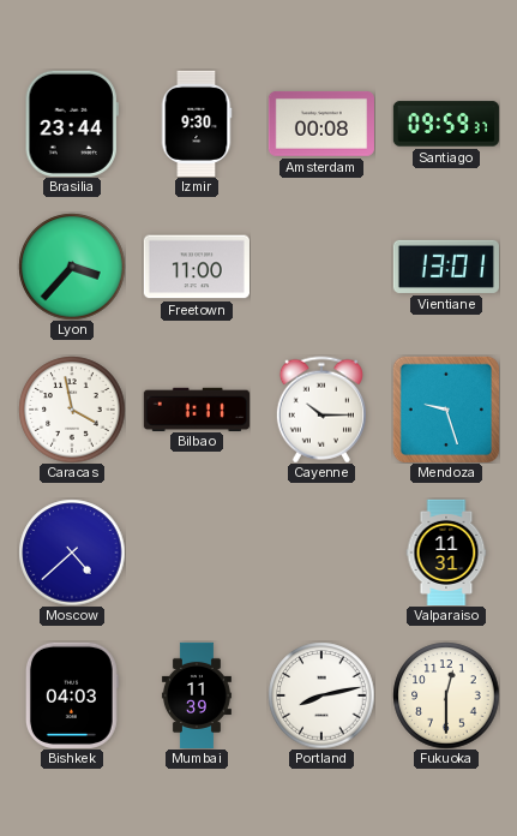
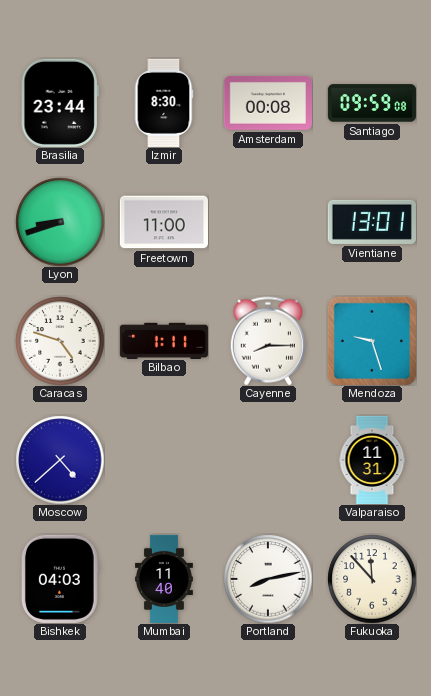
Izmir: 9:30 -> 8:30
Santiago: 09:59:37 -> 09:59:08
Lyon: 3:37 -> 8:42
Caracas: 3:58 -> 4:48
Cayenne: 10:15 -> 8:15
Mumbai: 11:39 -> 11:40
Fukuoka: 12:30 -> 11:53
